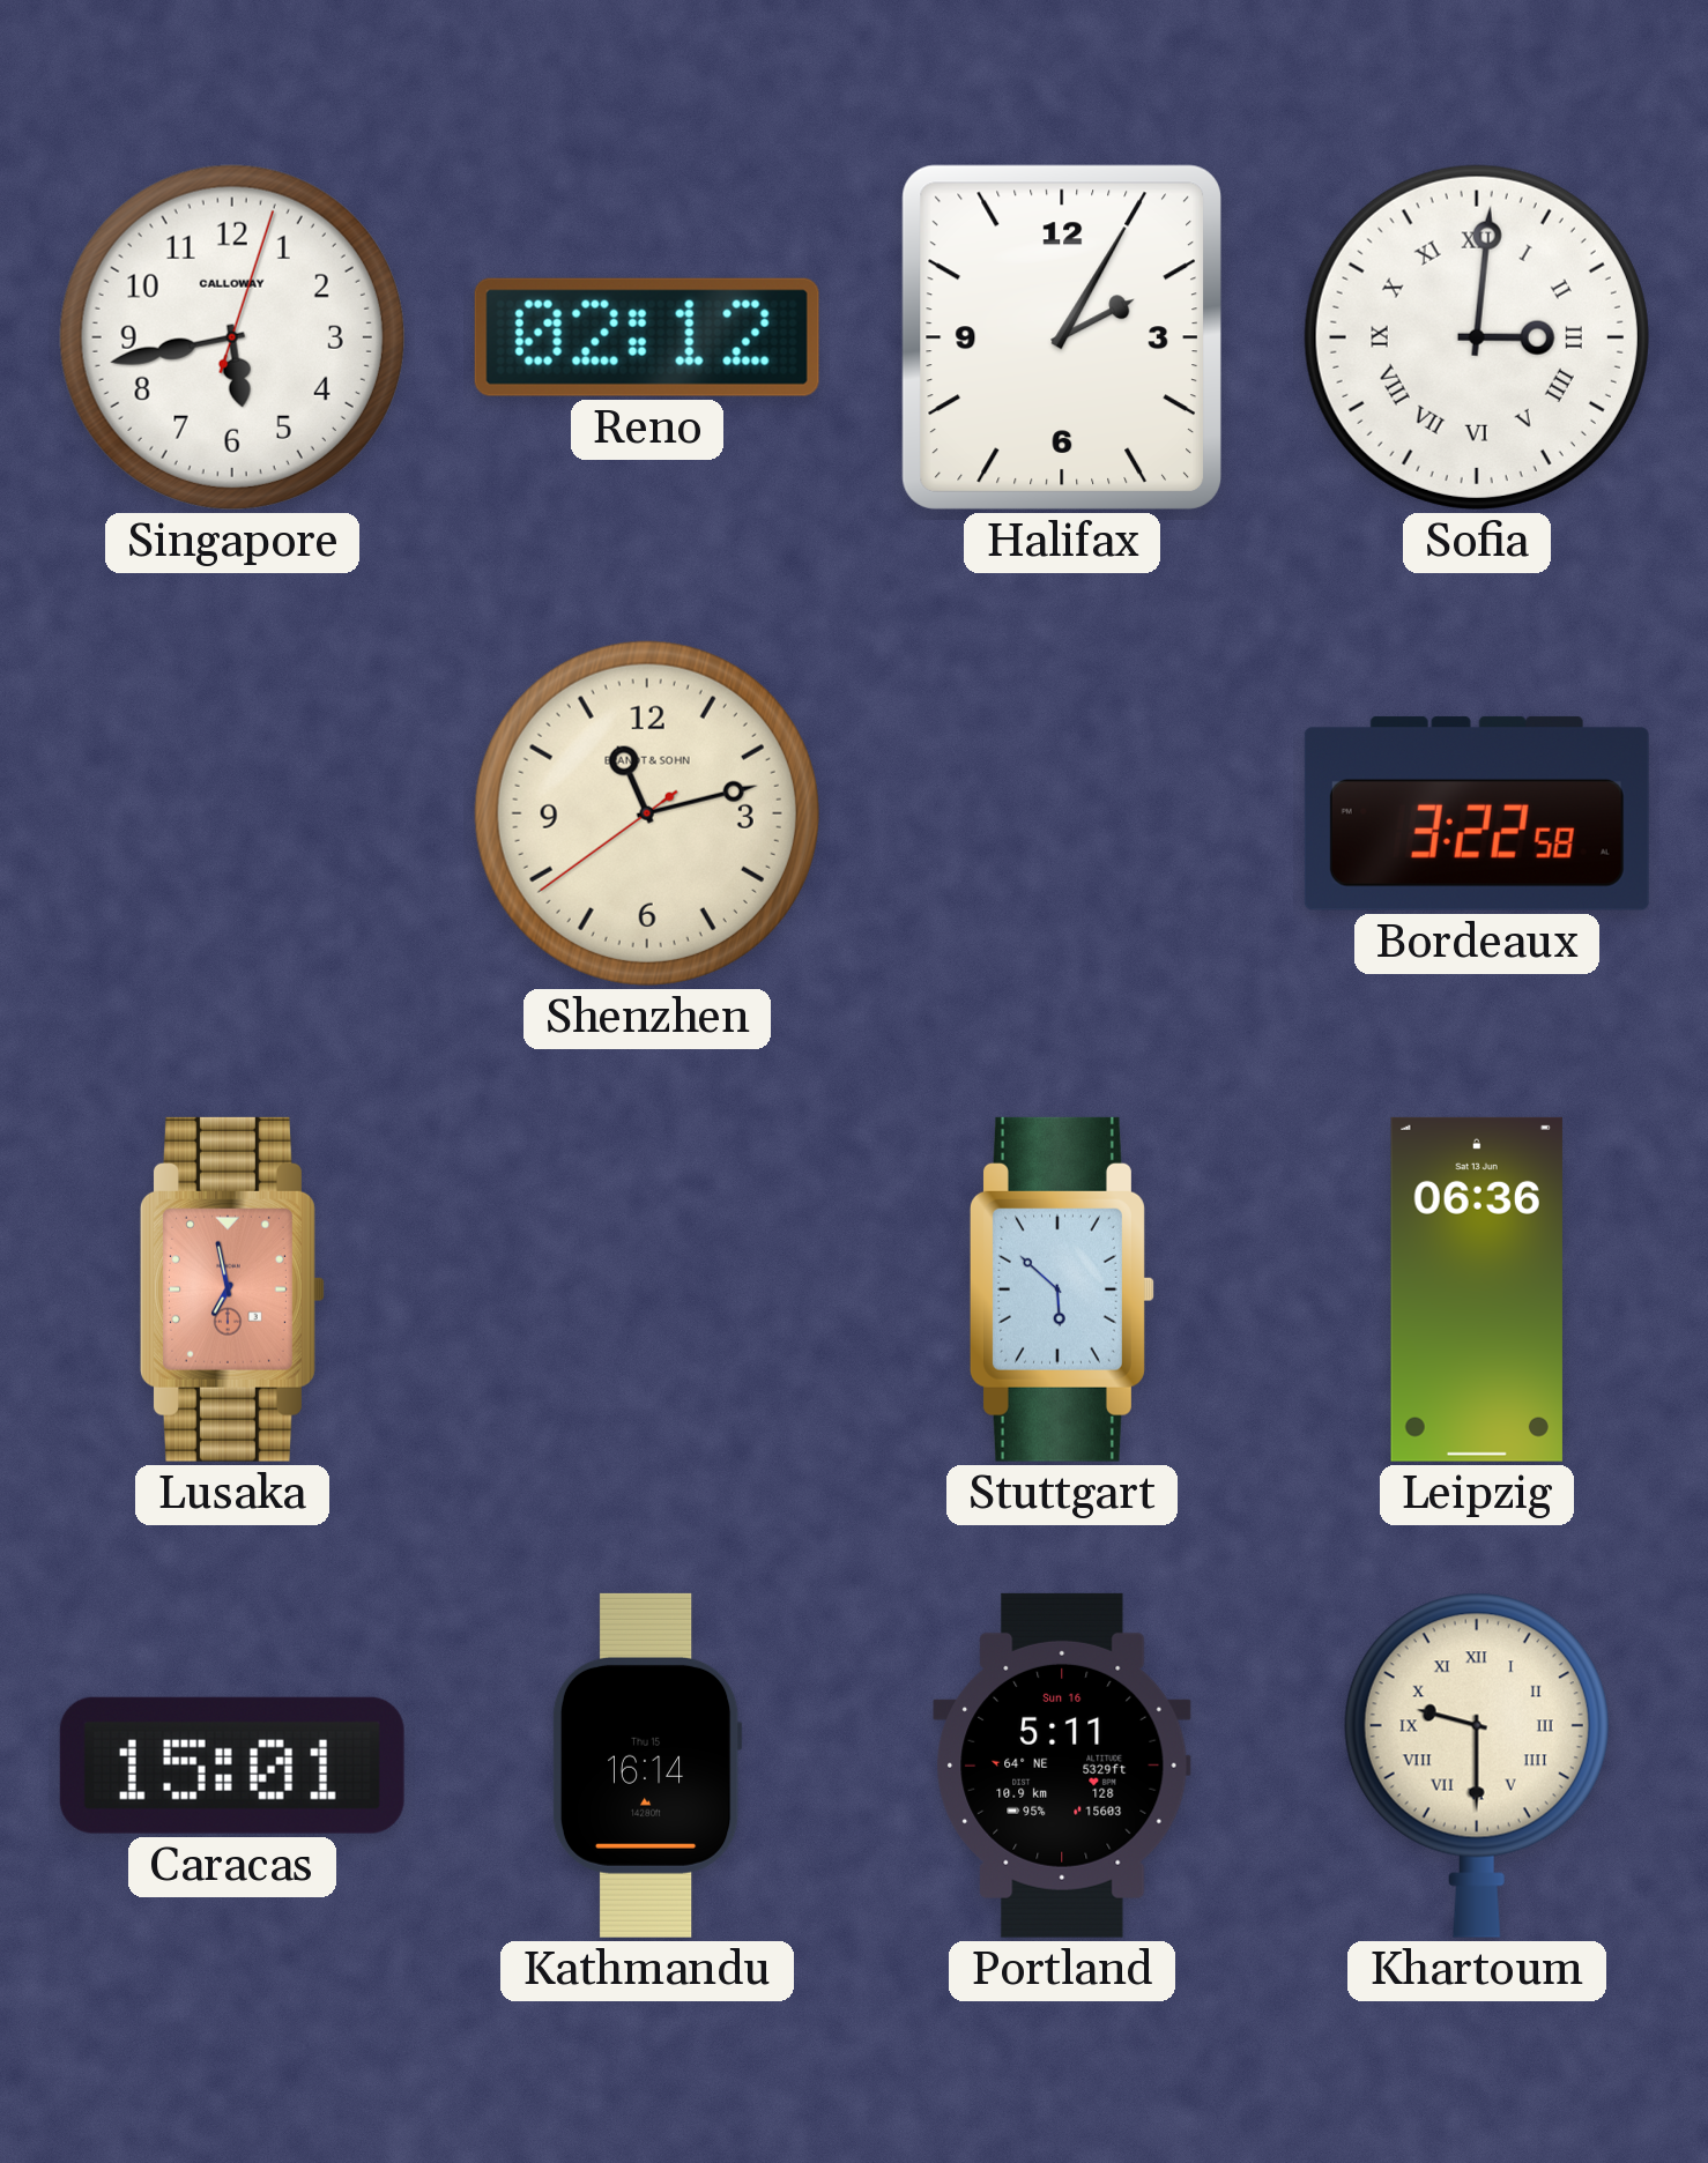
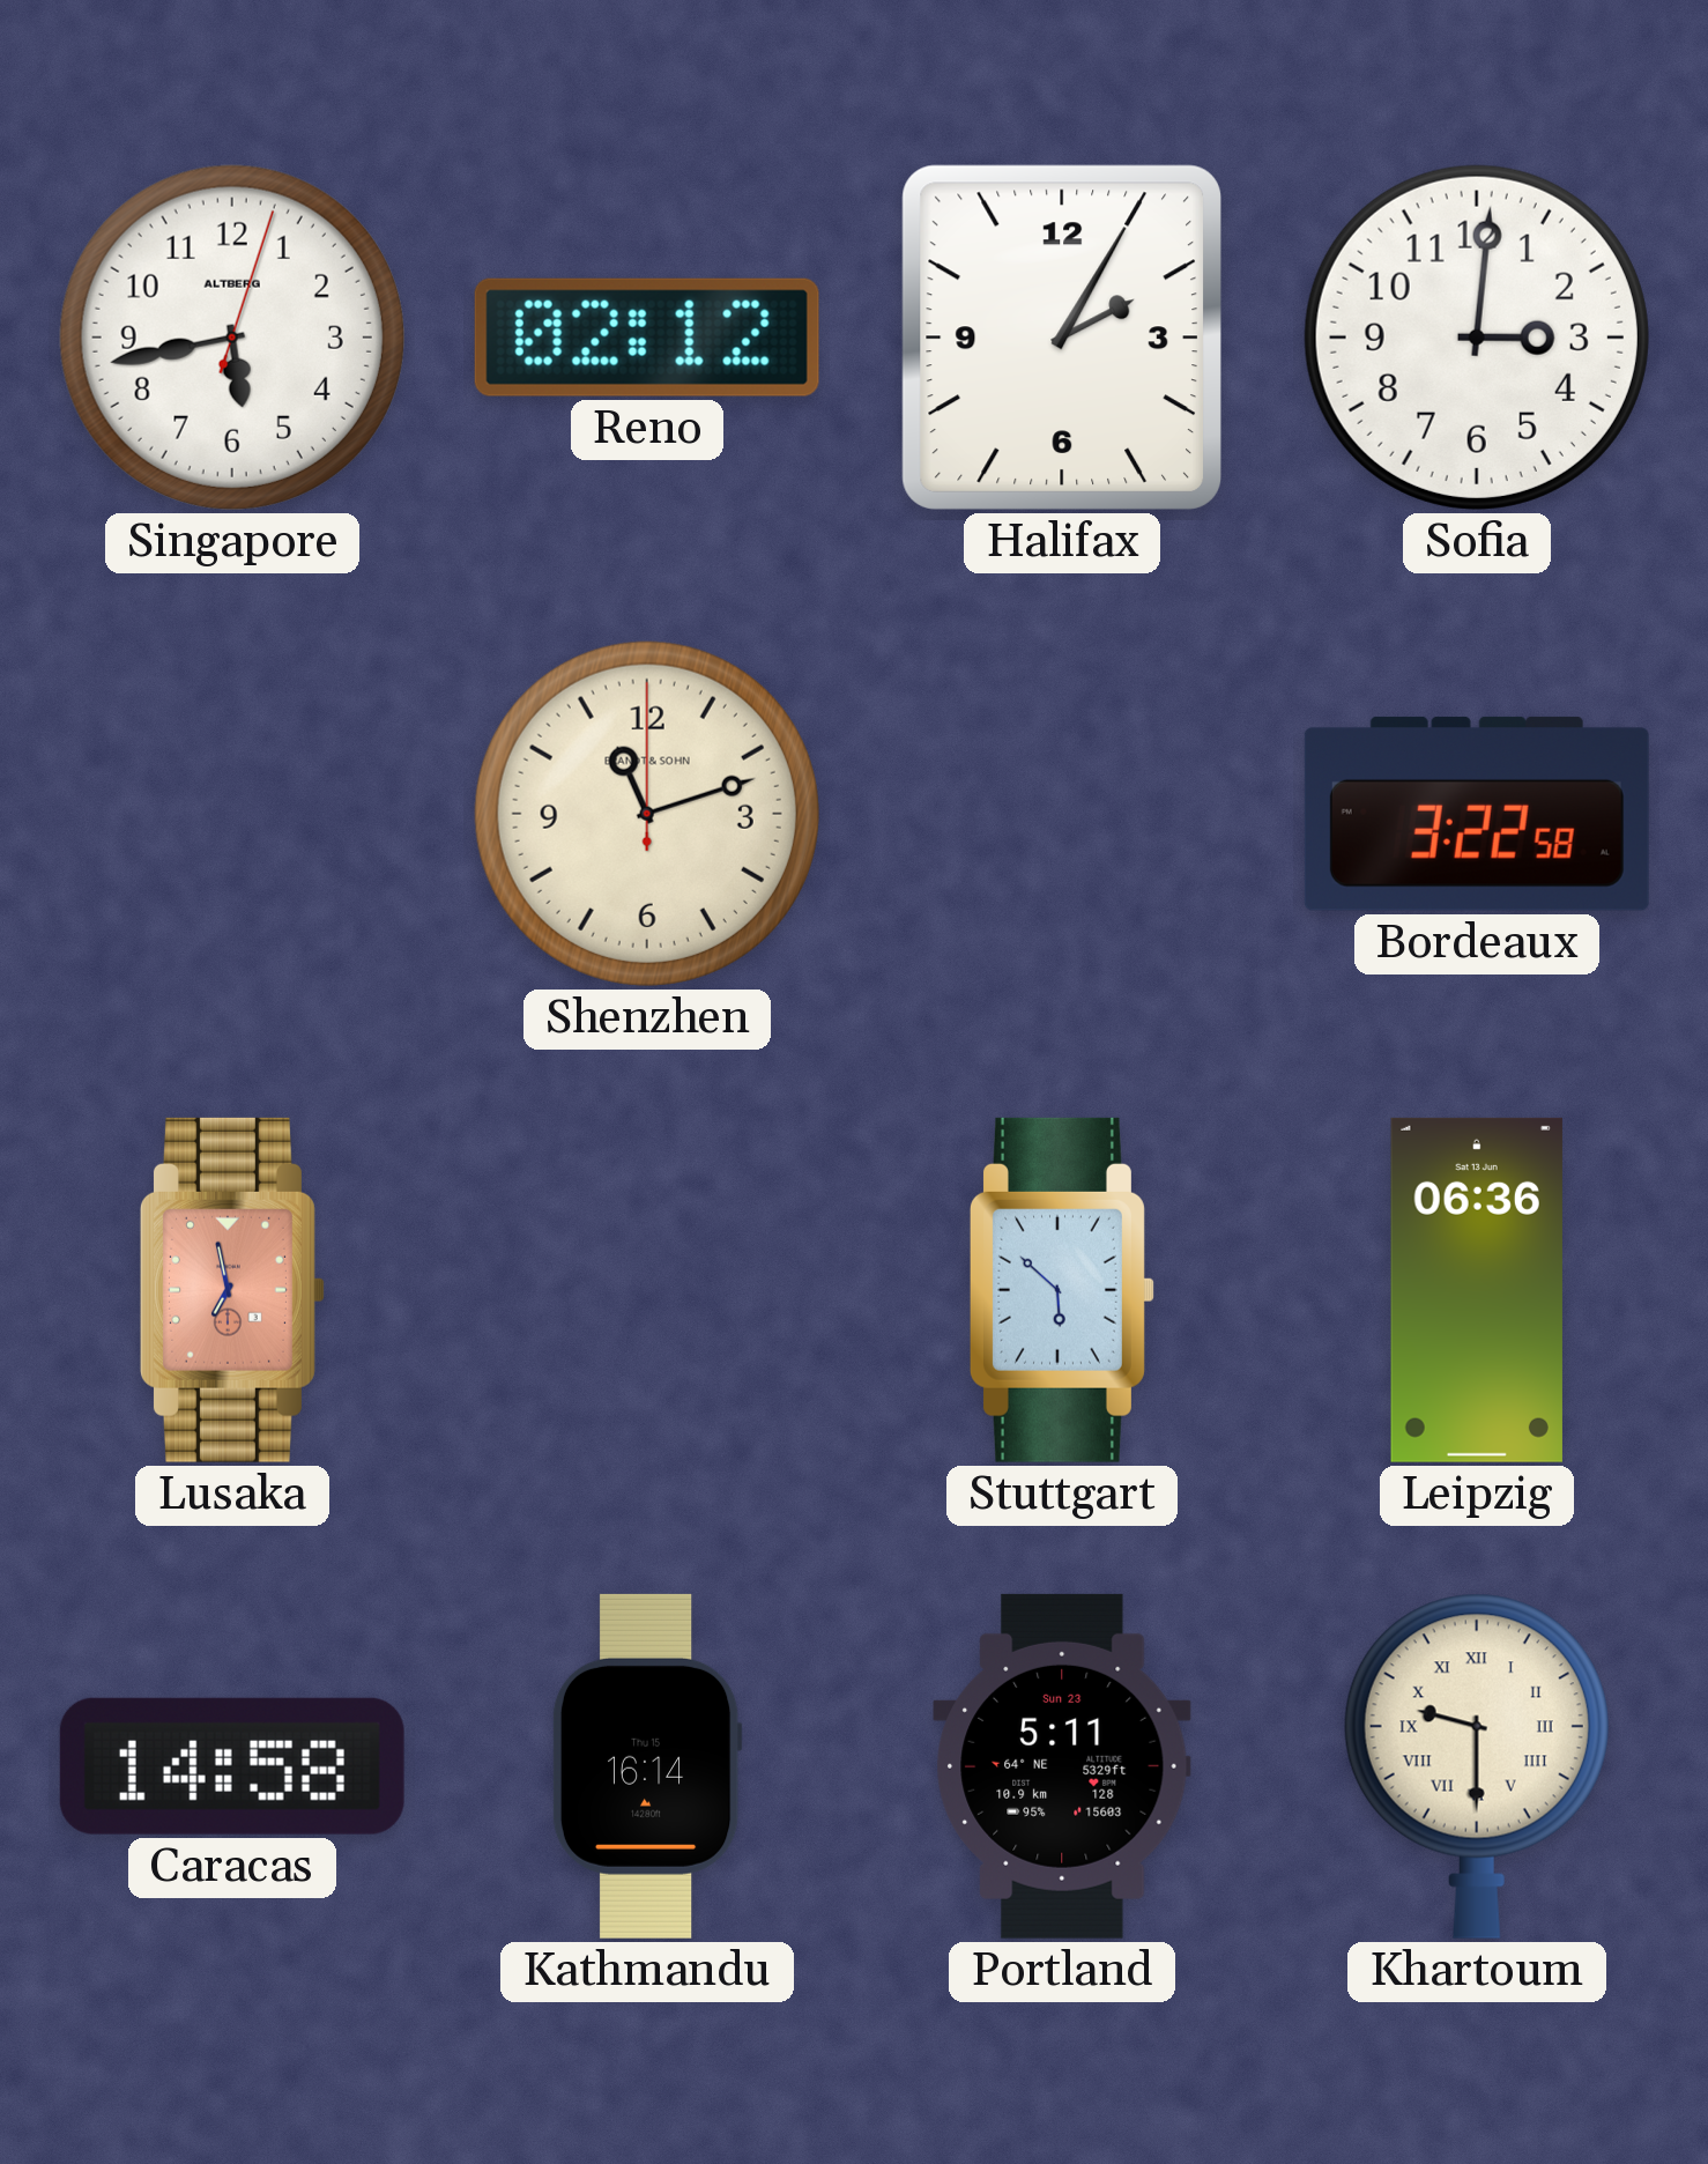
Singapore brand: CALLOWAY -> ALTBERG
Sofia numerals: Roman -> Arabic
Shenzhen: 11:12:39 -> 11:12:00
Caracas: 15:01 -> 14:58
Portland date: Sun 16 -> Sun 23
